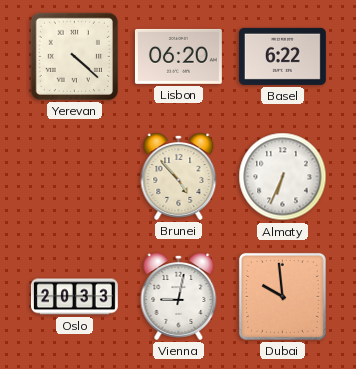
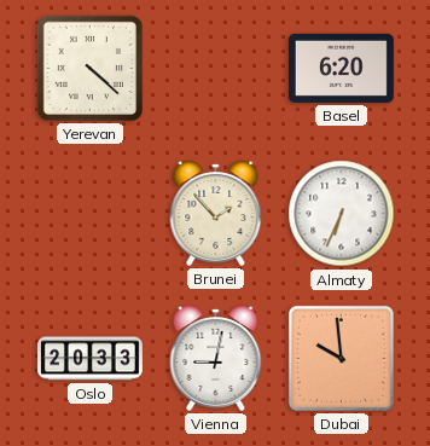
Lisbon: 06:20 -> none
Basel: 6:22 -> 6:20
Brunei: 4:53 -> 1:53
